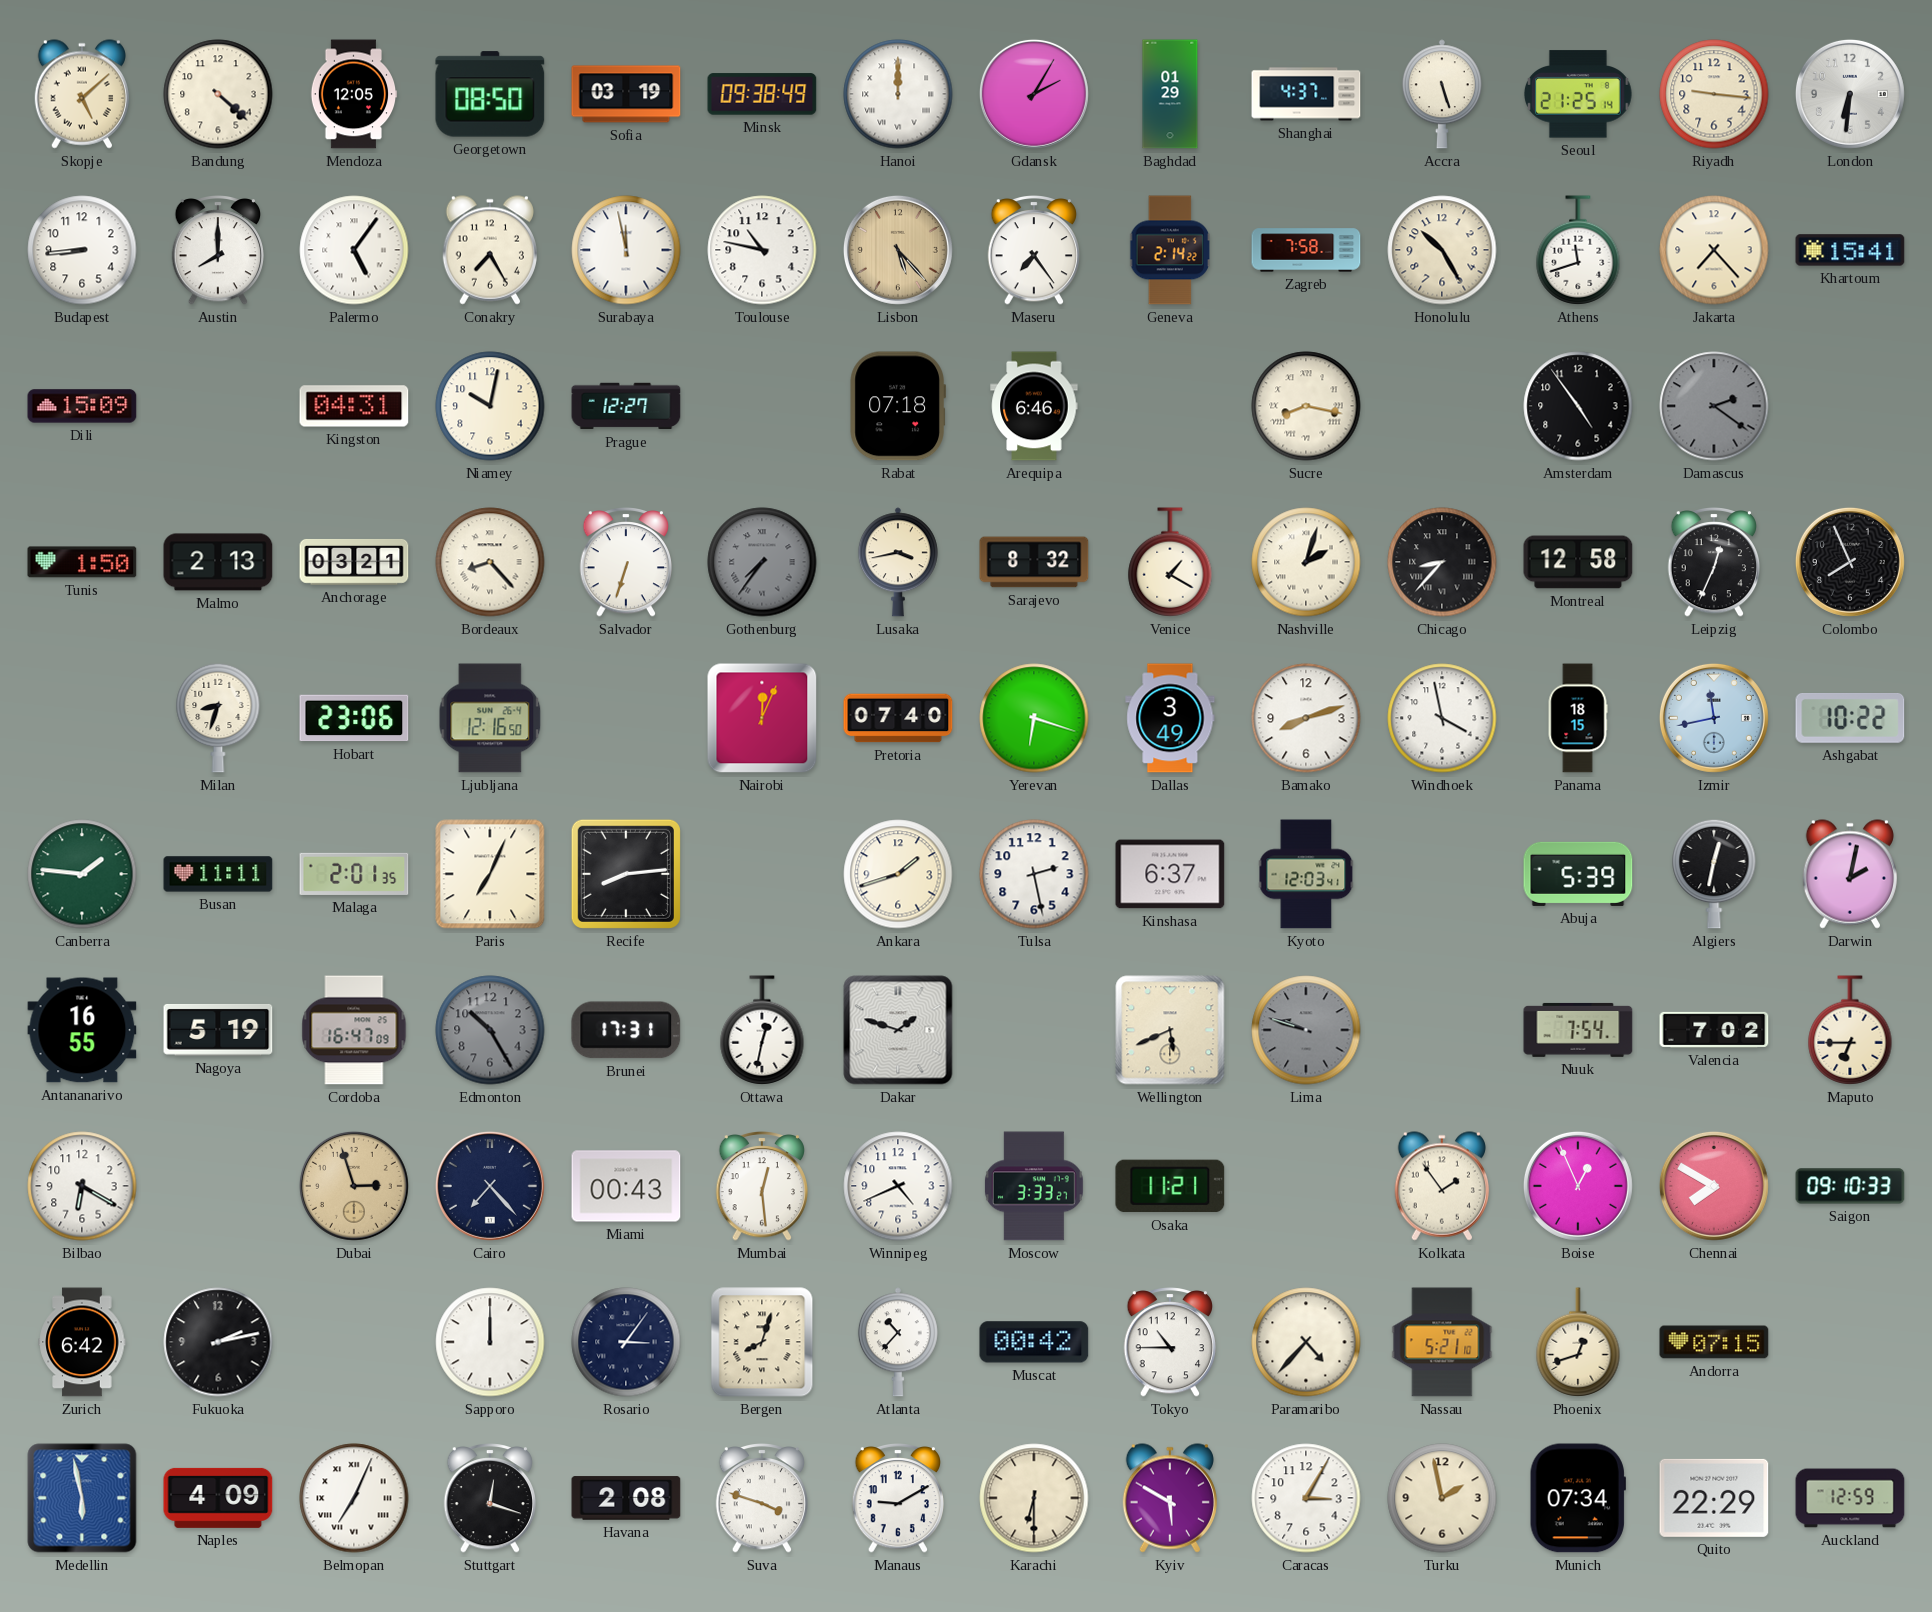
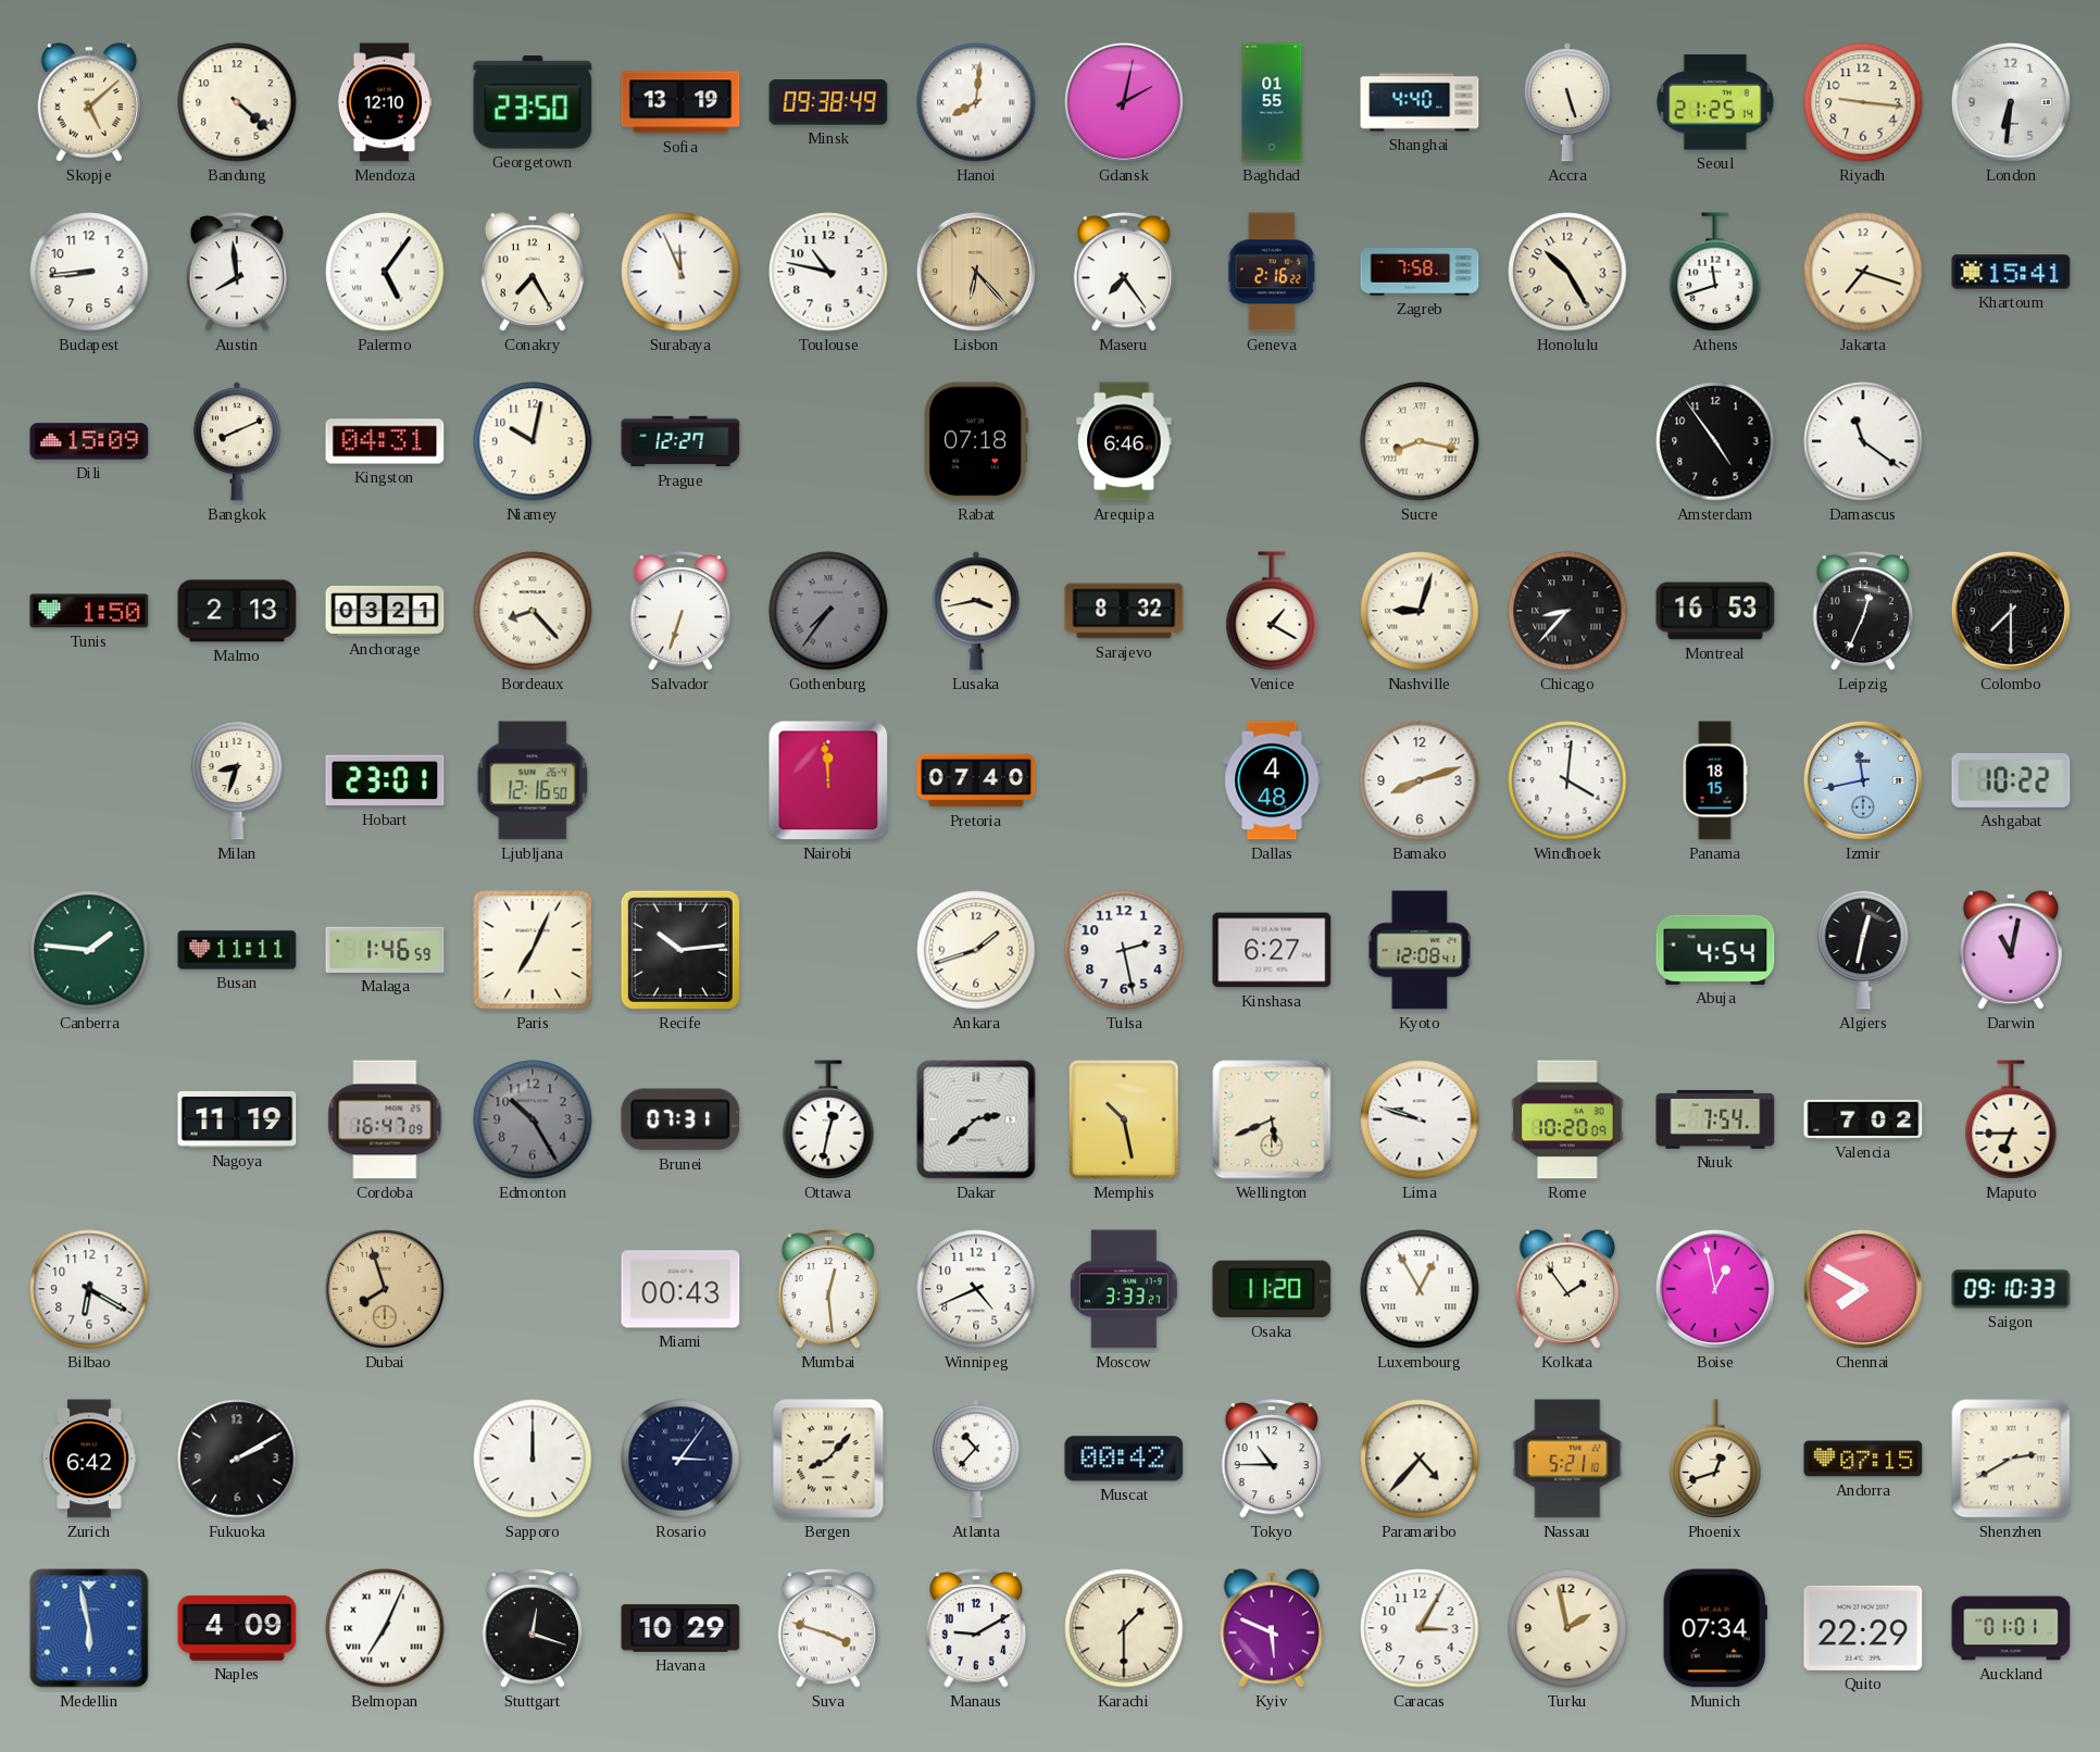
Mendoza: 12:05 -> 12:10
Georgetown: 08:50 -> 23:50
Sofia: 03:19 -> 13:19
Hanoi: 12:00 -> 8:01
Gdansk: 2:05 -> 2:02
Baghdad: 01:29 -> 01:55
Shanghai: 4:37 -> 4:40
Austin: 8:00 -> 7:59
Surabaya: 11:58 -> 11:56
Lisbon: 5:23 -> 6:23
Geneva: 2:14 -> 2:16
Jakarta: 7:23 -> 7:18
Bangkok: none -> 8:11
Damascus: 2:21 -> 11:21
Damascus dial: grey -> white
Nashville: 2:03 -> 9:03
Montreal: 12:58 -> 16:53
Colombo: 7:56 -> 7:30
Hobart: 23:06 -> 23:01
Nairobi: 12:04 -> 11:59
Yerevan: 6:18 -> none
Dallas: 3:49 -> 4:48
Windhoek: 3:58 -> 4:01
Malaga: 2:01 -> 1:46
Recife: 8:14 -> 10:14
Kinshasa: 6:37 -> 6:27
Kyoto: 12:03 -> 12:08
Abuja: 5:39 -> 4:54
Darwin: 2:02 -> 11:02
Antananarivo: 16:55 -> none
Nagoya: 5:19 -> 11:19
Brunei: 17:31 -> 07:31
Dakar: 1:48 -> 2:38
Memphis: none -> 10:28
Lima dial: grey -> white
Rome: none -> 10:20
Dubai: 2:57 -> 7:57
Cairo: 7:23 -> none
Osaka: 11:21 -> 11:20
Luxembourg: none -> 12:55
Boise: 12:56 -> 12:58
Fukuoka: 2:13 -> 2:10
Bergen: 8:03 -> 8:07
Shenzhen: none -> 2:40
Havana: 2:08 -> 10:29
Karachi: 6:30 -> 1:30
Kyiv: 5:50 -> 5:49
Auckland: 12:59 -> 01:01
